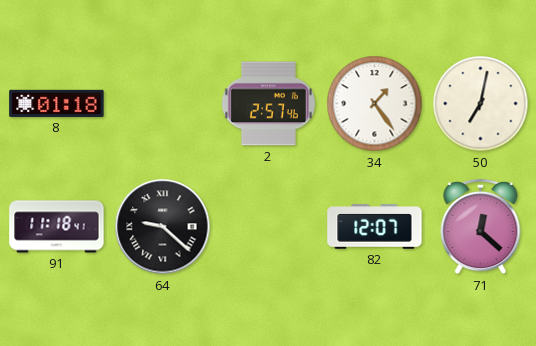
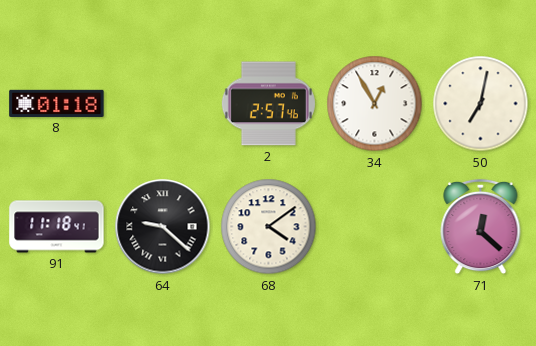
34: 1:24 -> 12:55
68: none -> 4:09
82: 12:07 -> none
